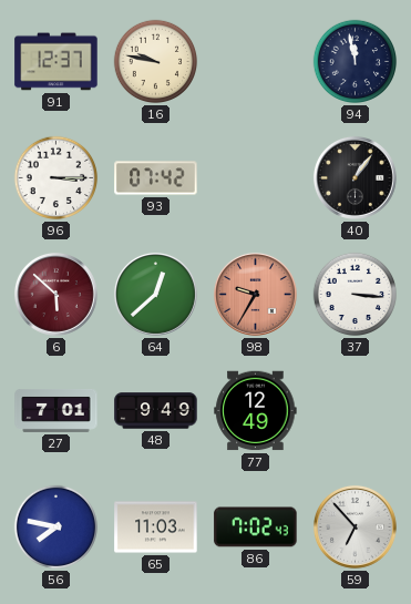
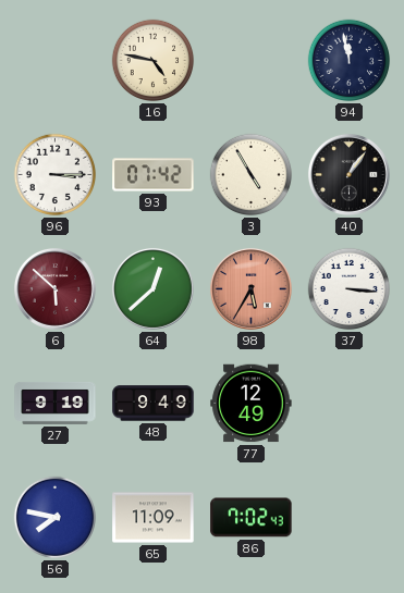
91: 12:37 -> none
16: 9:47 -> 4:47
3: none -> 4:55
98: 9:35 -> 5:35
27: 7:01 -> 9:19
65: 11:03 -> 11:09
59: 6:53 -> none
